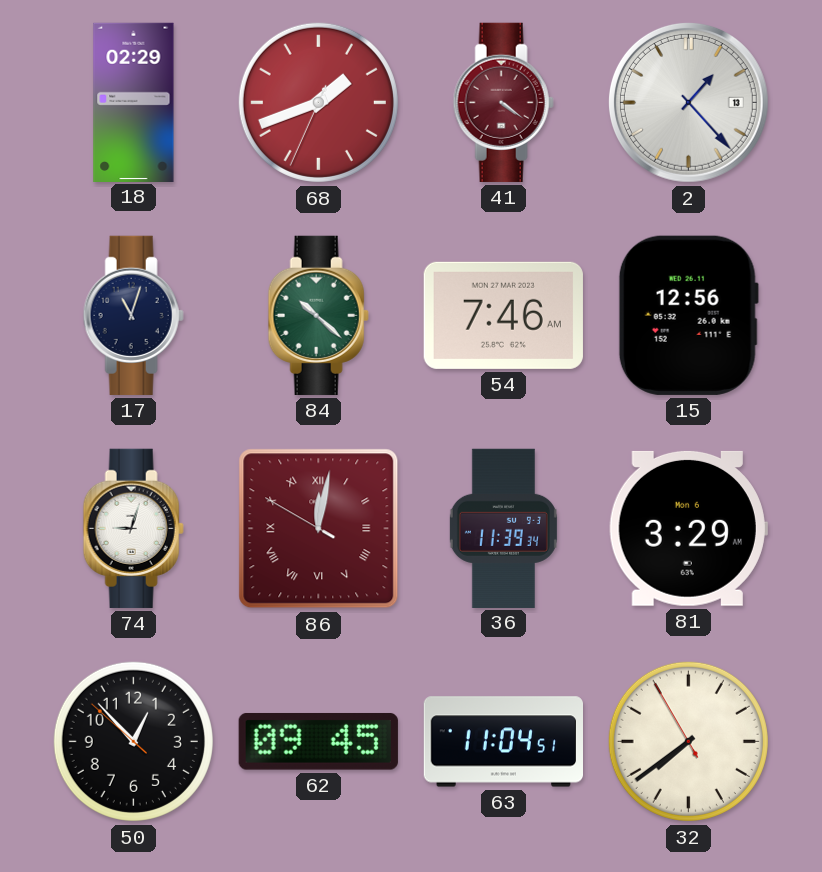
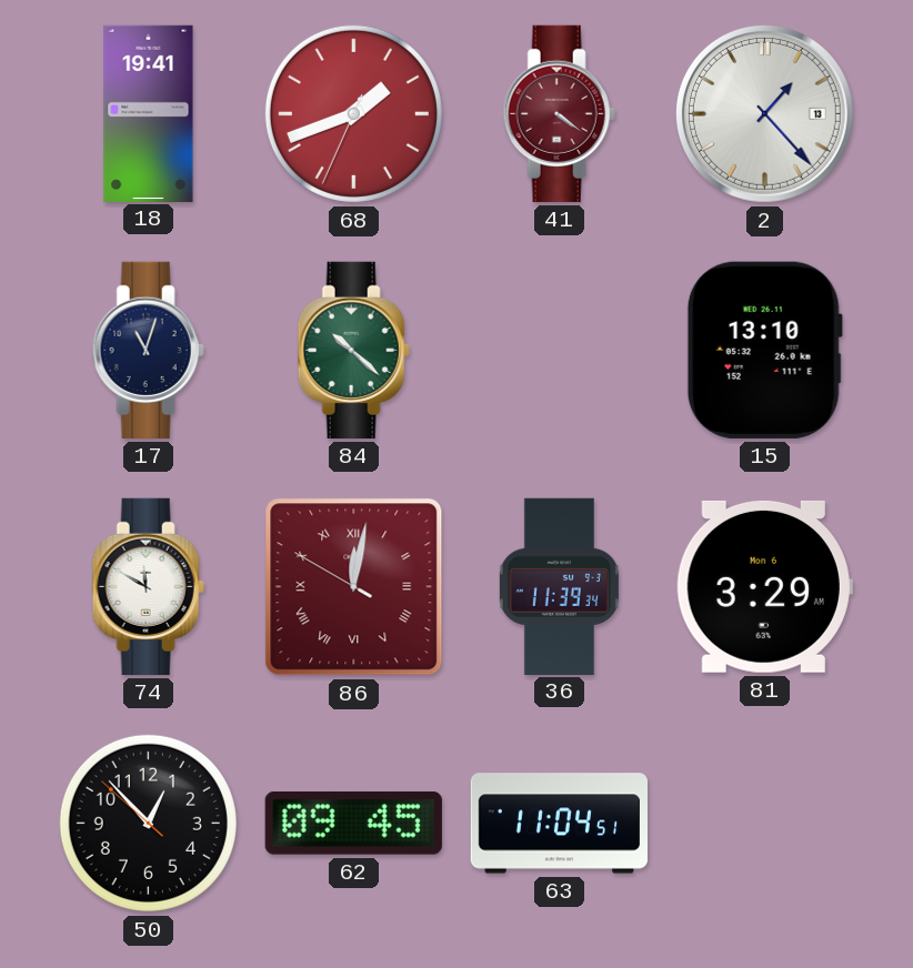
18: 02:29 -> 19:41
54: 7:46 -> none
15: 12:56 -> 13:10
74: 9:03 -> 11:50
32: 7:38 -> none
